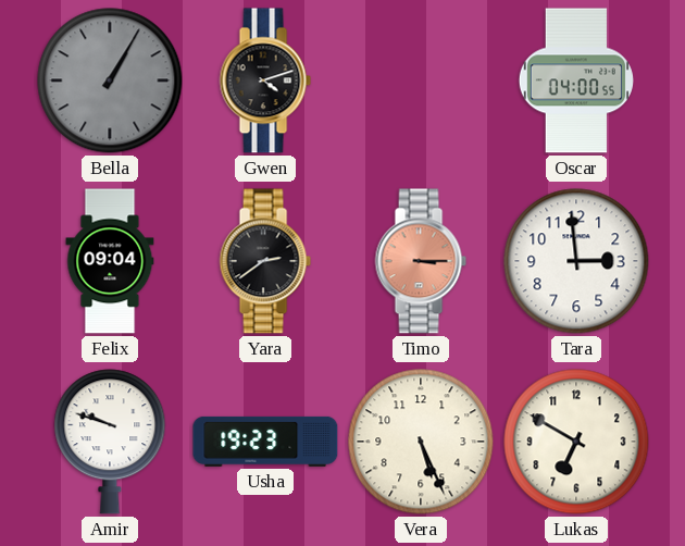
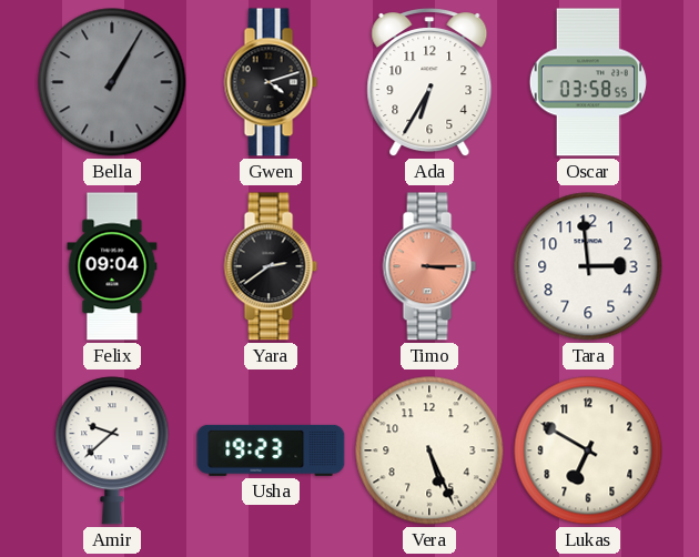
Ada: none -> 6:35
Oscar: 04:00 -> 03:58
Amir: 9:48 -> 9:38
